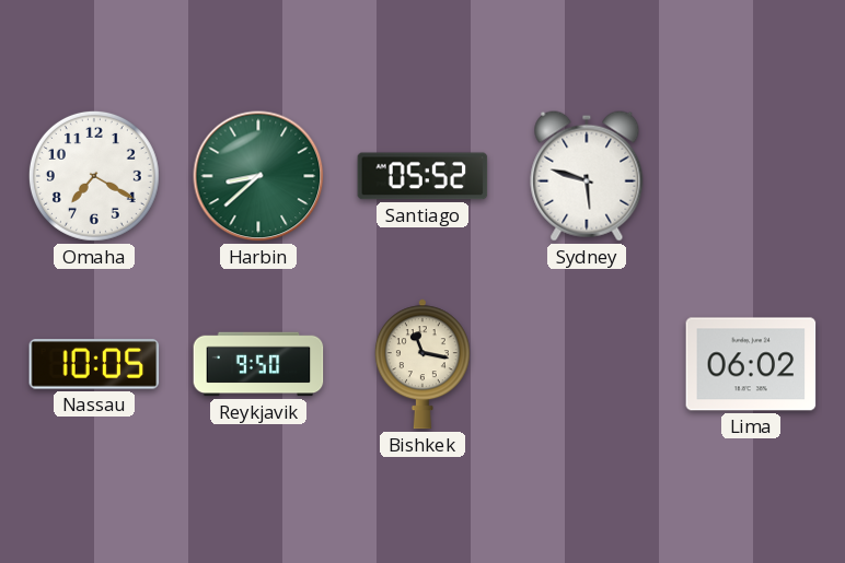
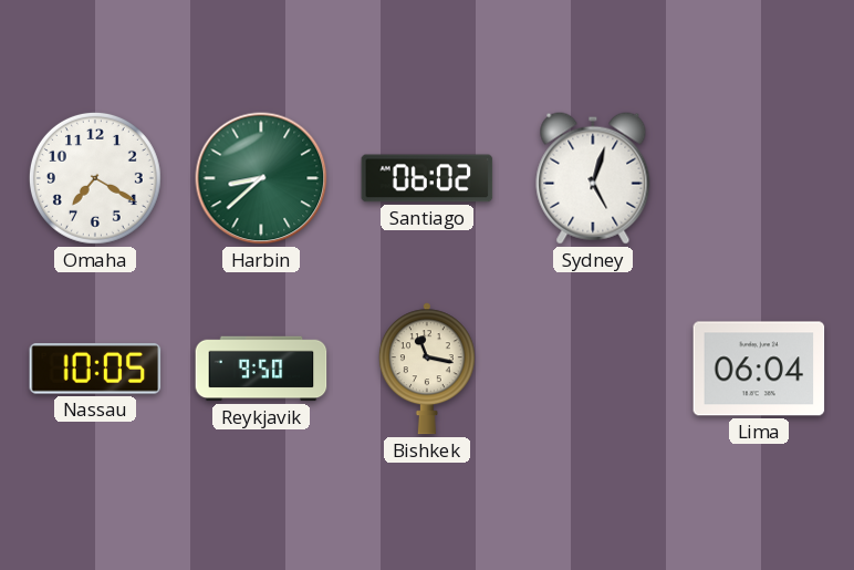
Santiago: 05:52 -> 06:02
Sydney: 5:48 -> 5:03
Lima: 06:02 -> 06:04
